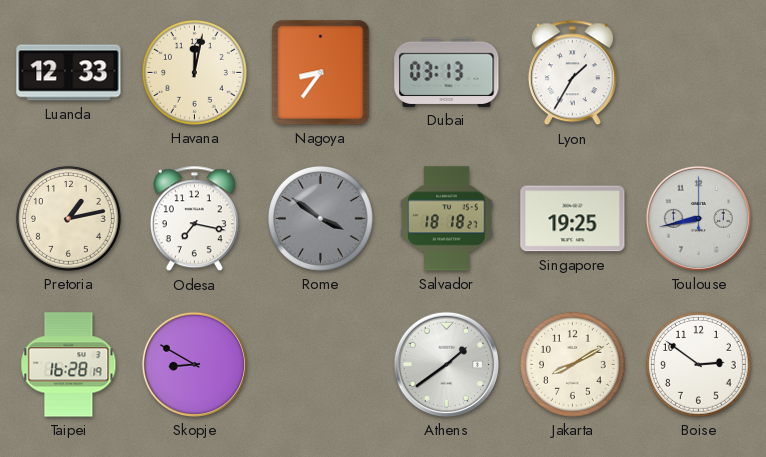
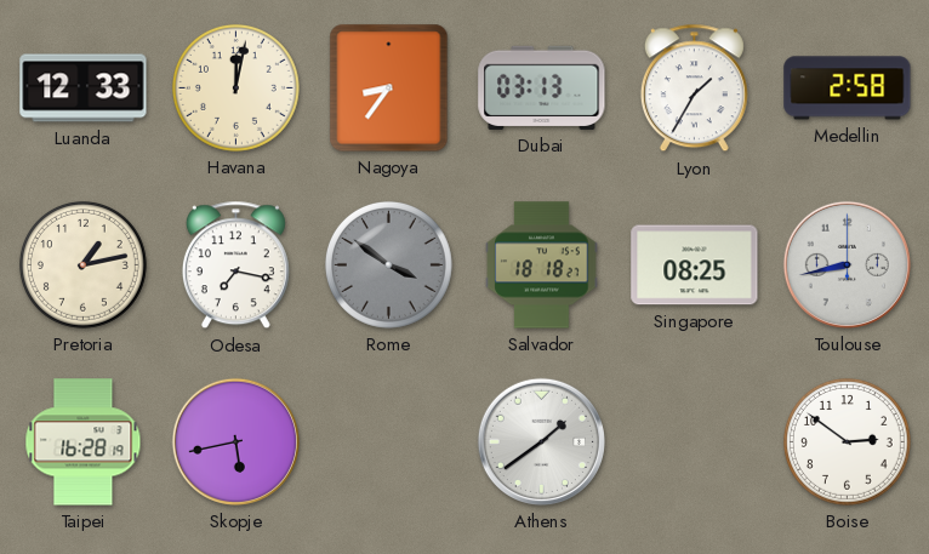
Medellin: none -> 2:58
Singapore: 19:25 -> 08:25
Skopje: 8:50 -> 5:43
Jakarta: 8:10 -> none
